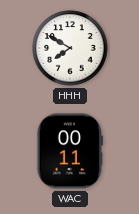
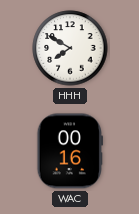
WAC: 00:11 -> 00:16
